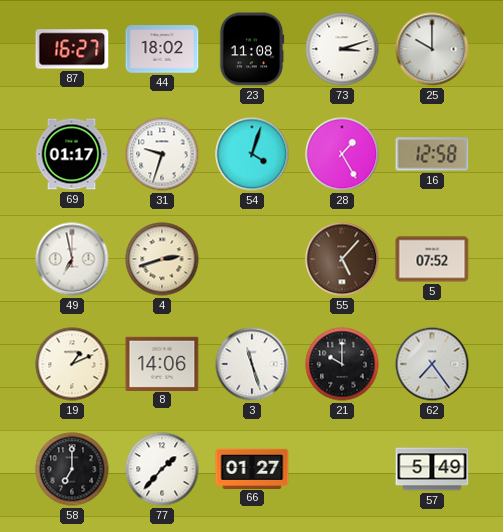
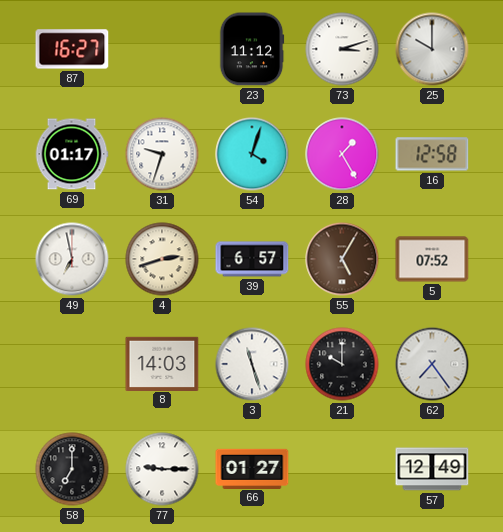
44: 18:02 -> none
23: 11:08 -> 11:12
39: none -> 6:57
55: 5:07 -> 5:05
19: 1:11 -> none
8: 14:06 -> 14:03
77: 1:37 -> 9:15
57: 5:49 -> 12:49
